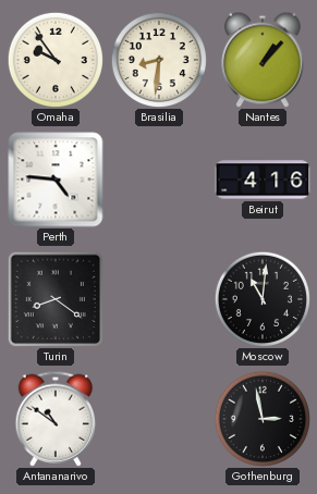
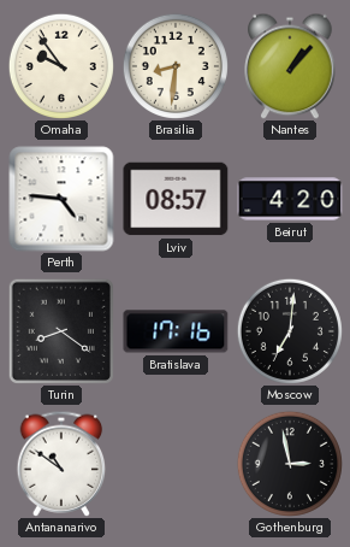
Lviv: none -> 08:57
Beirut: 4:16 -> 4:20
Bratislava: none -> 17:16
Moscow: 11:01 -> 7:01
